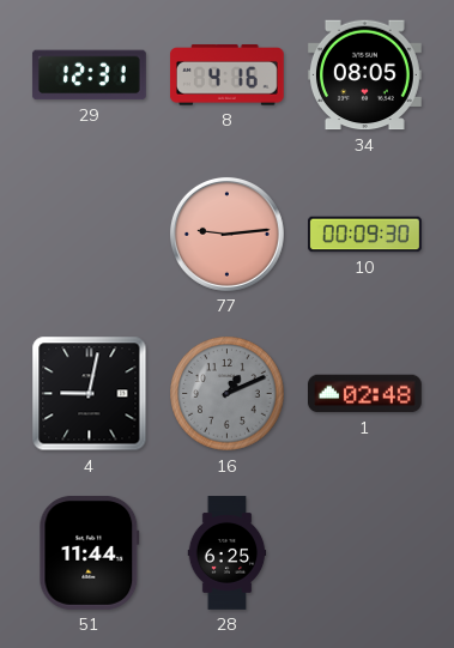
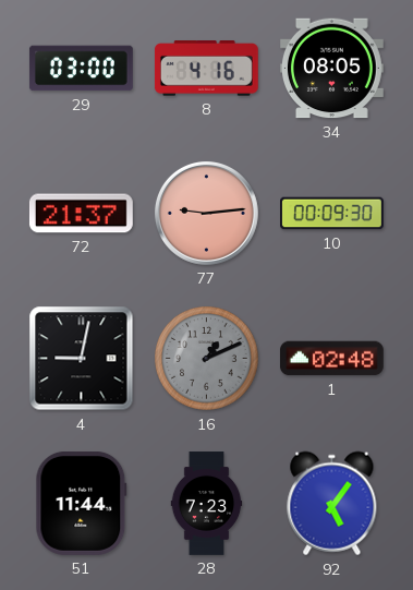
29: 12:31 -> 03:00
72: none -> 21:37
28: 6:25 -> 7:23
92: none -> 5:06
